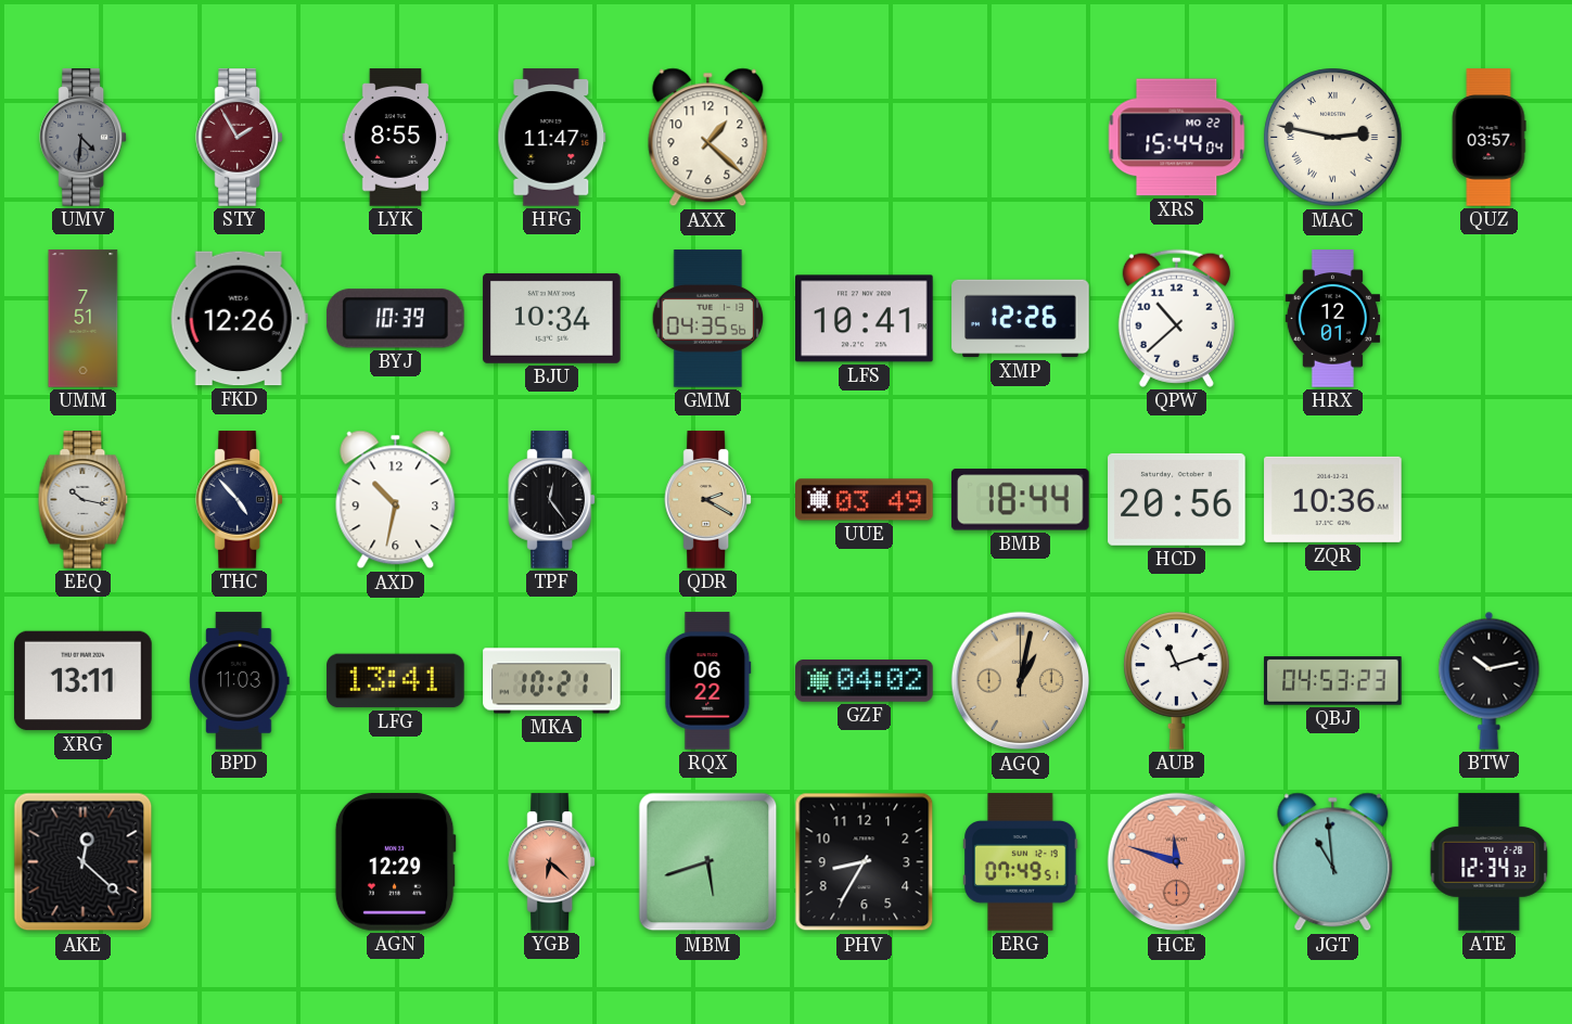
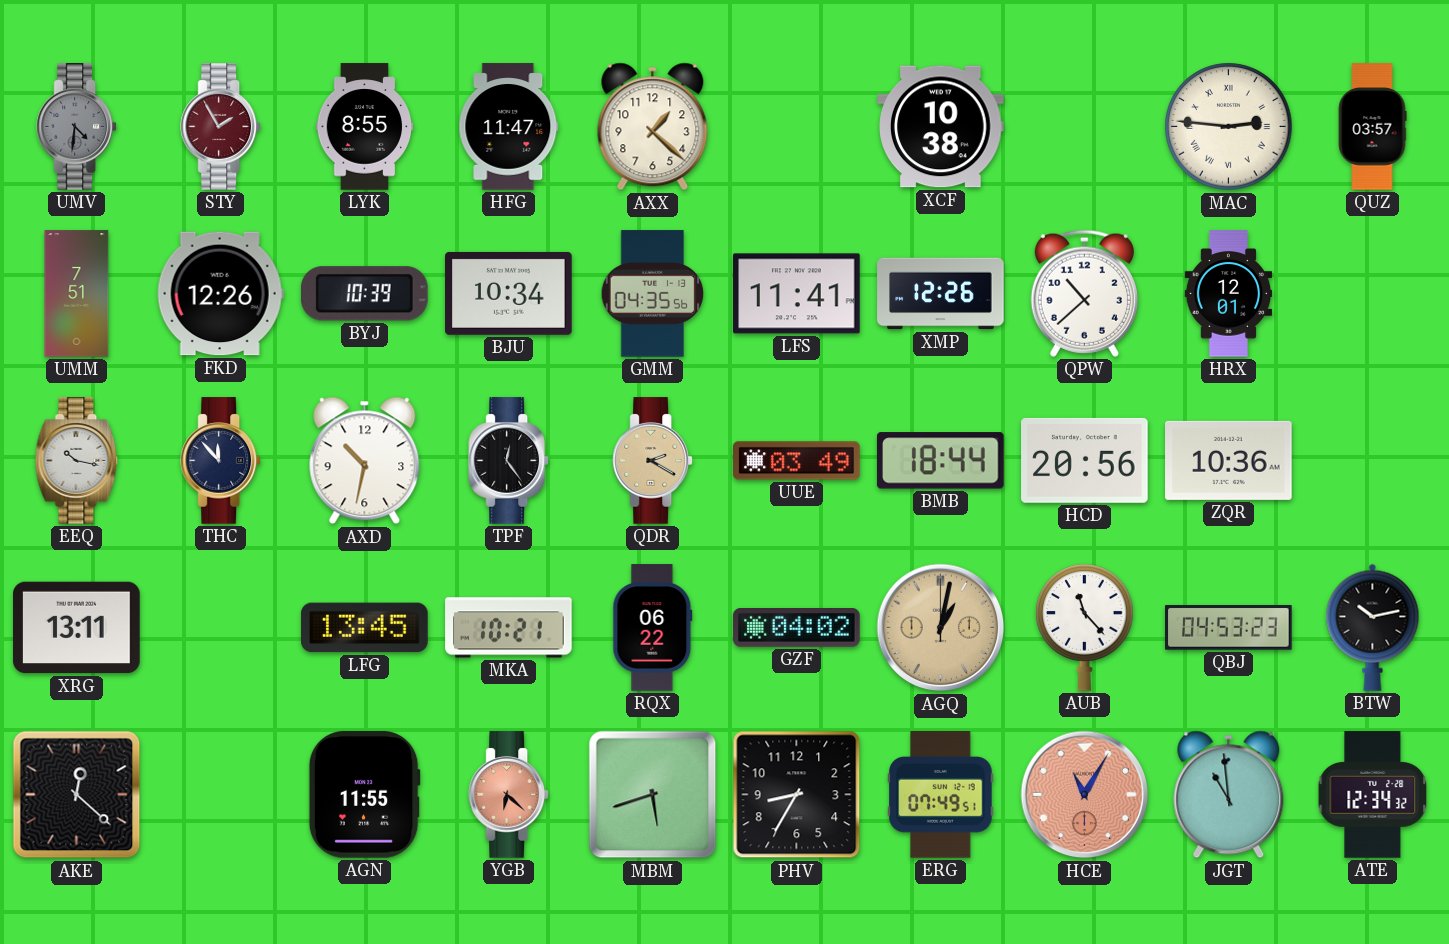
XCF: none -> 10:38
XRS: 15:44 -> none
MAC: 2:47 -> 2:46
LFS: 10:41 -> 11:41
THC: 4:53 -> 11:53
BPD: 11:03 -> none
LFG: 13:41 -> 13:45
AUB: 11:12 -> 11:23
AGN: 12:29 -> 11:55
HCE: 11:48 -> 11:05
